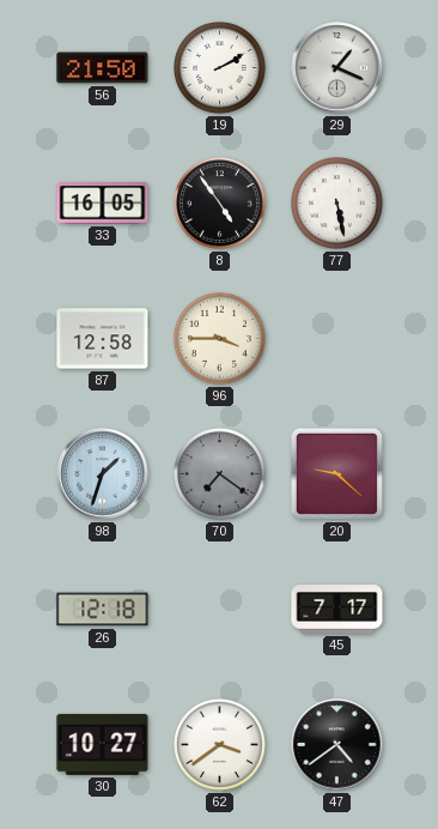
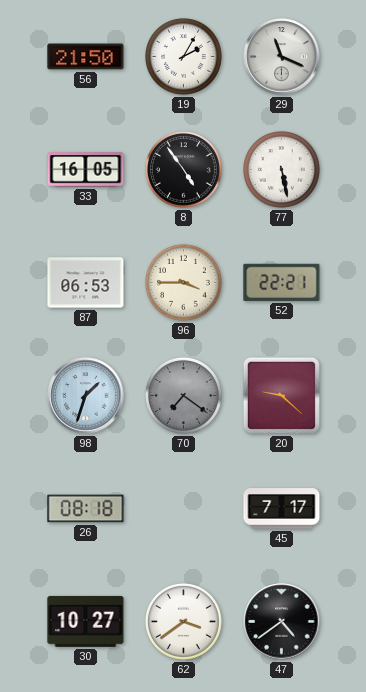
19: 2:10 -> 2:05
29: 1:19 -> 11:19
87: 12:58 -> 06:53
52: none -> 22:21
26: 12:18 -> 08:18
